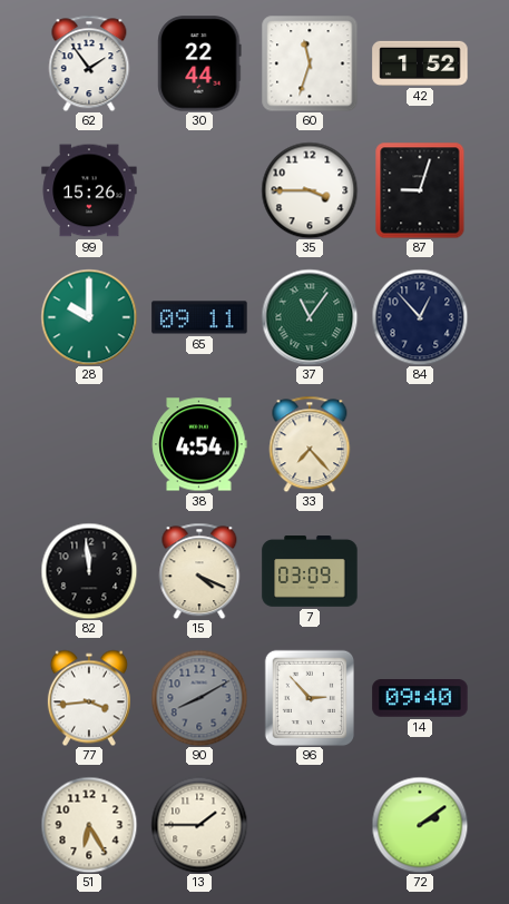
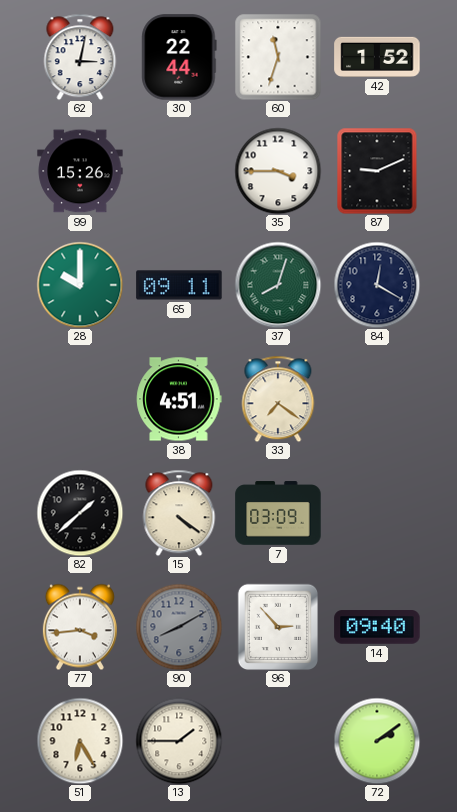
62: 1:54 -> 3:02
87: 9:03 -> 9:11
37: 11:06 -> 8:03
84: 12:53 -> 12:20
38: 4:54 -> 4:51
33: 7:23 -> 7:21
82: 11:59 -> 1:38
15: 4:19 -> 4:21
